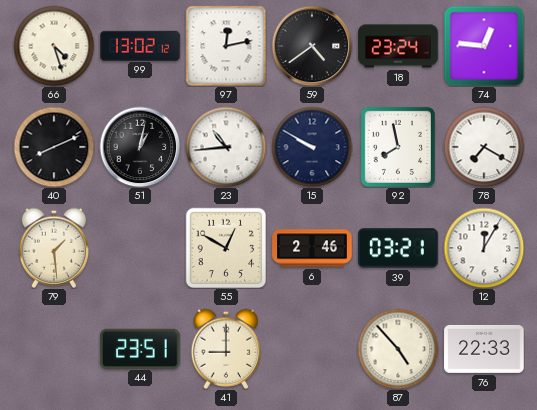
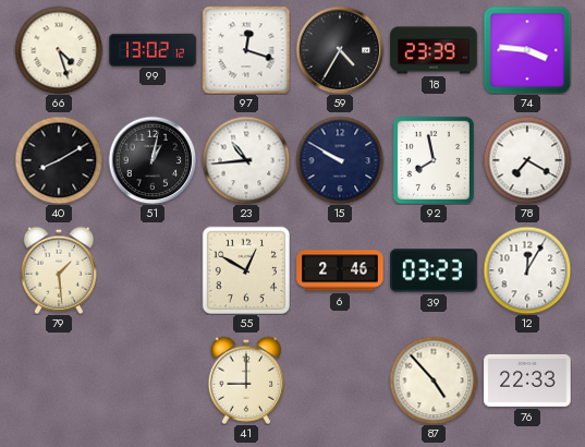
97: 12:13 -> 12:18
59: 4:39 -> 4:35
18: 23:24 -> 23:39
74: 12:46 -> 3:46
40: 8:11 -> 8:10
39: 03:21 -> 03:23
44: 23:51 -> none
